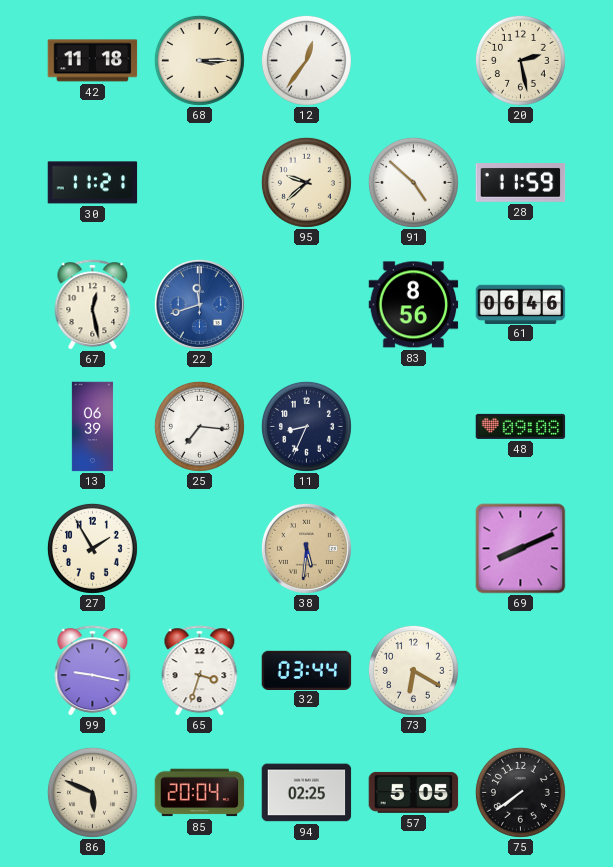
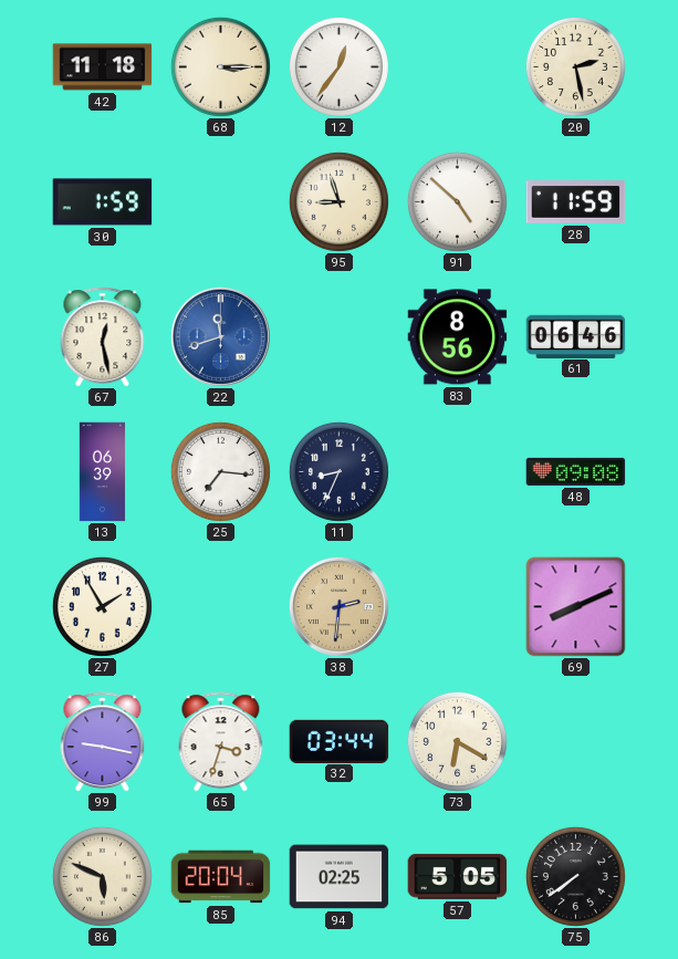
30: 11:21 -> 1:59
95: 9:38 -> 8:57
38: 5:31 -> 2:31
